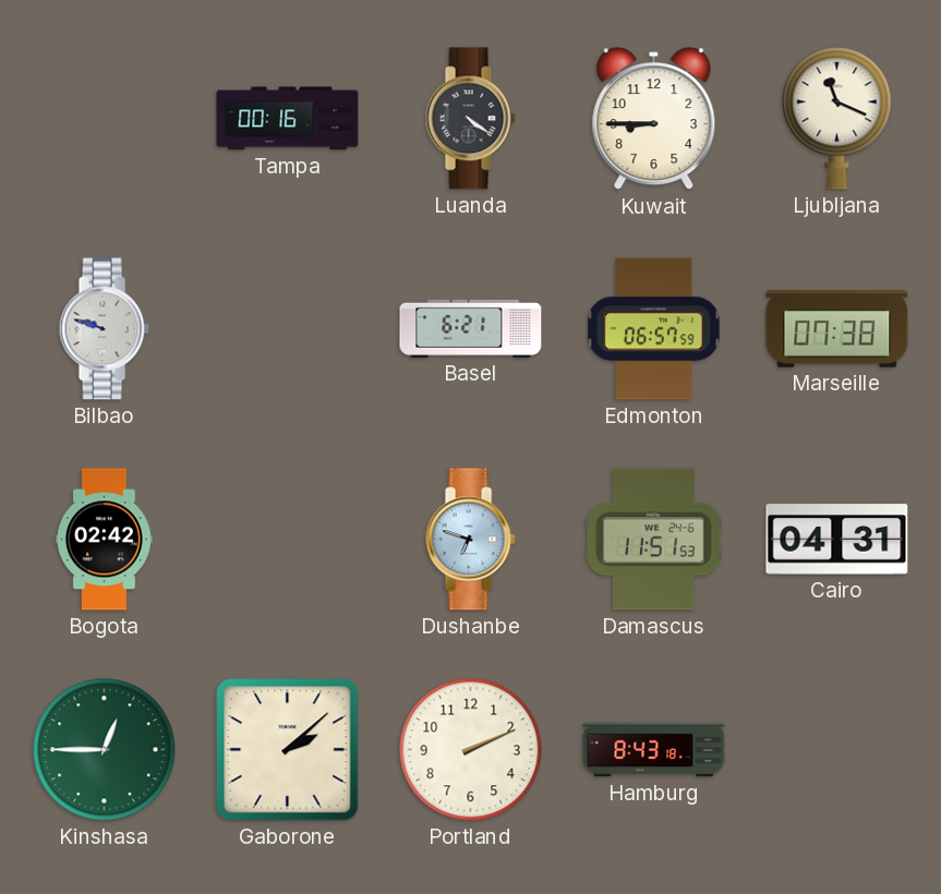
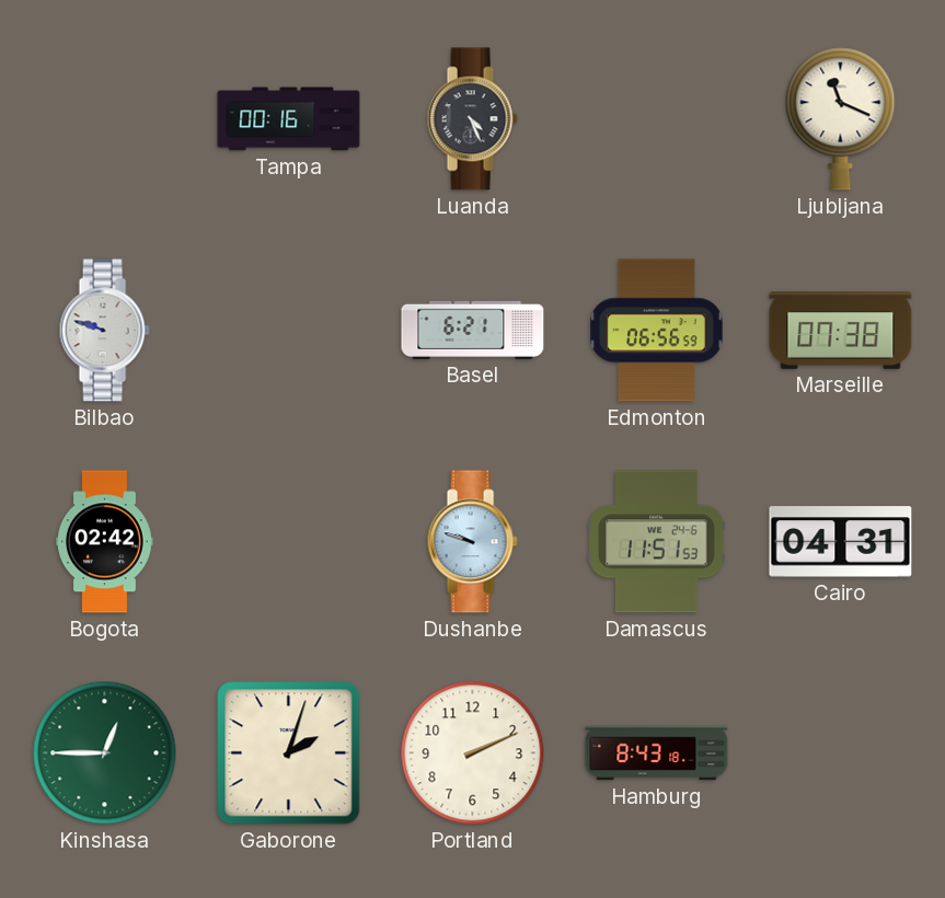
Luanda: 4:21 -> 4:26
Kuwait: 8:45 -> none
Edmonton: 06:57 -> 06:56
Dushanbe: 6:48 -> 9:48
Gaborone: 2:08 -> 2:03
